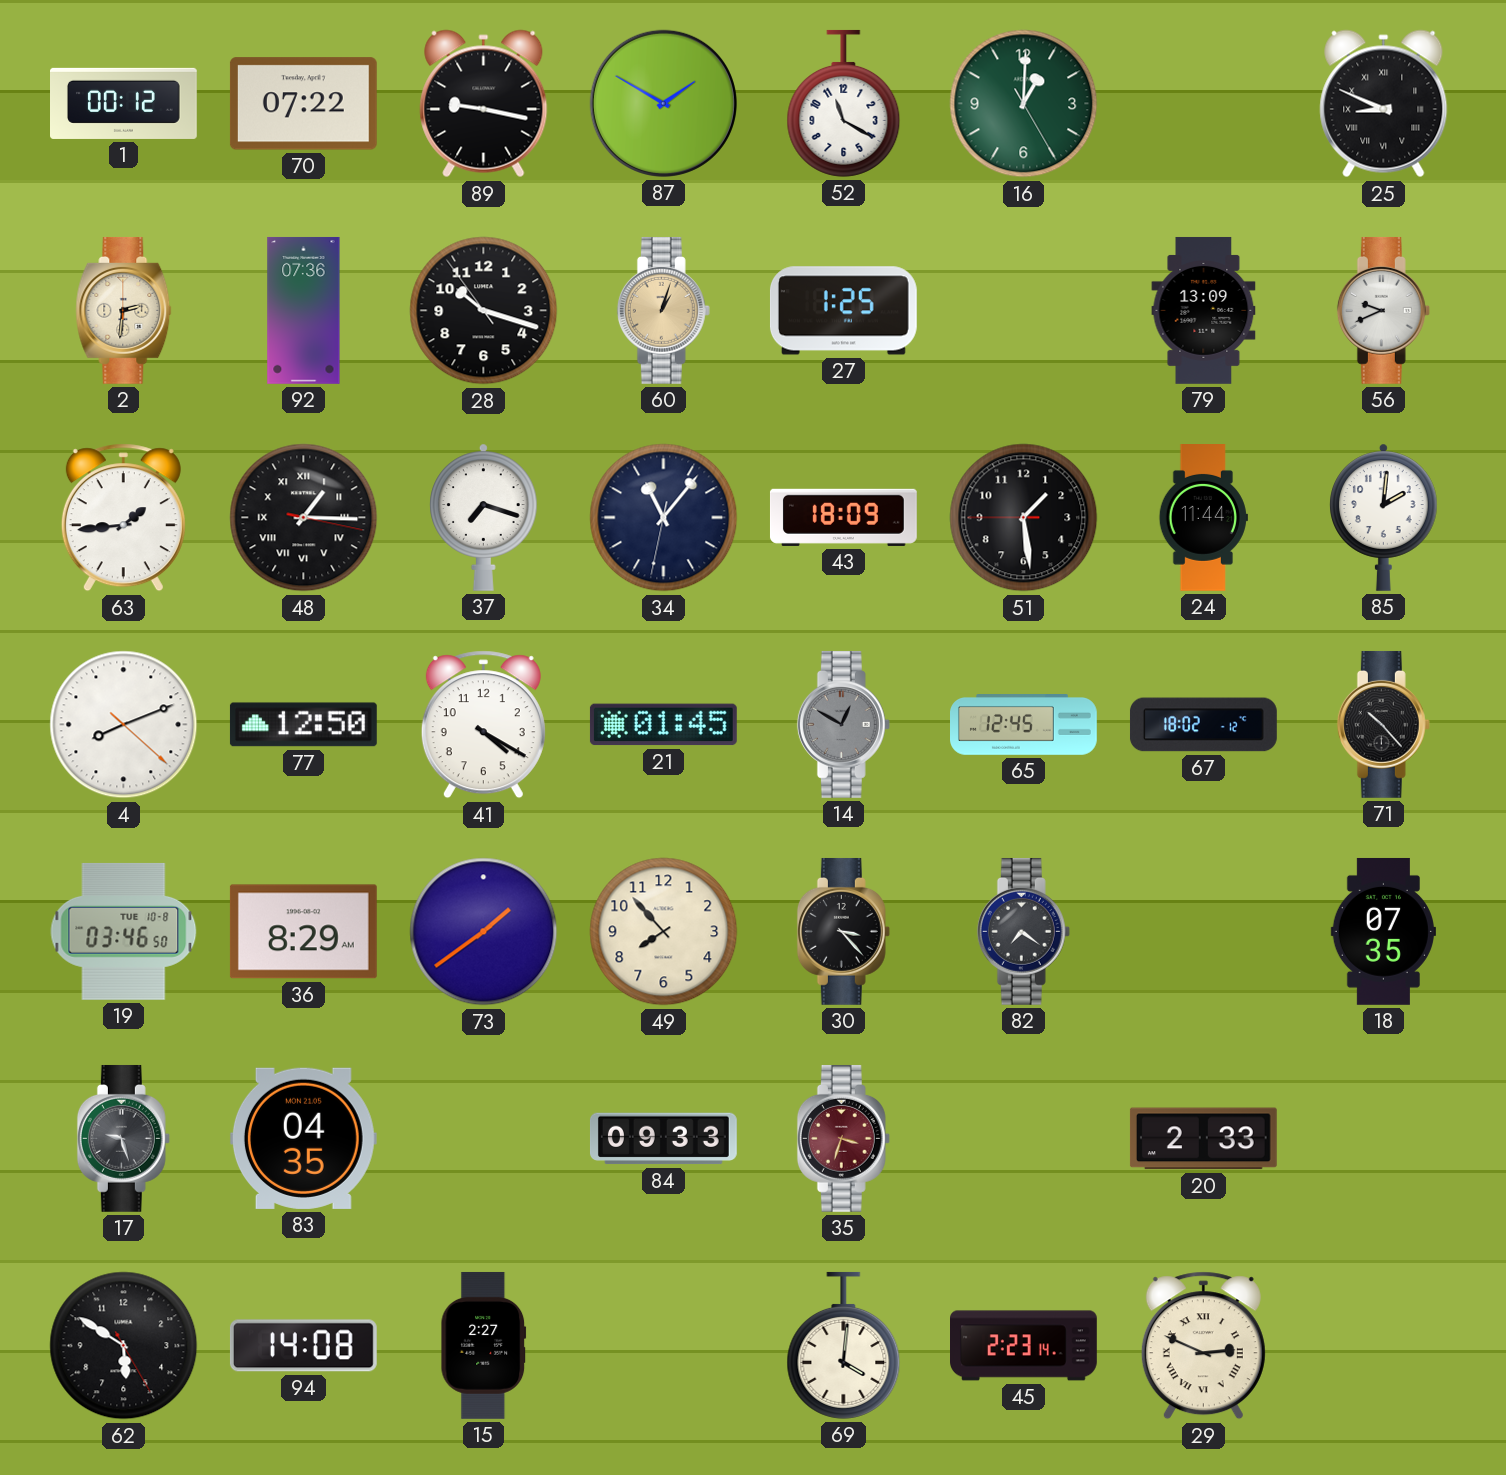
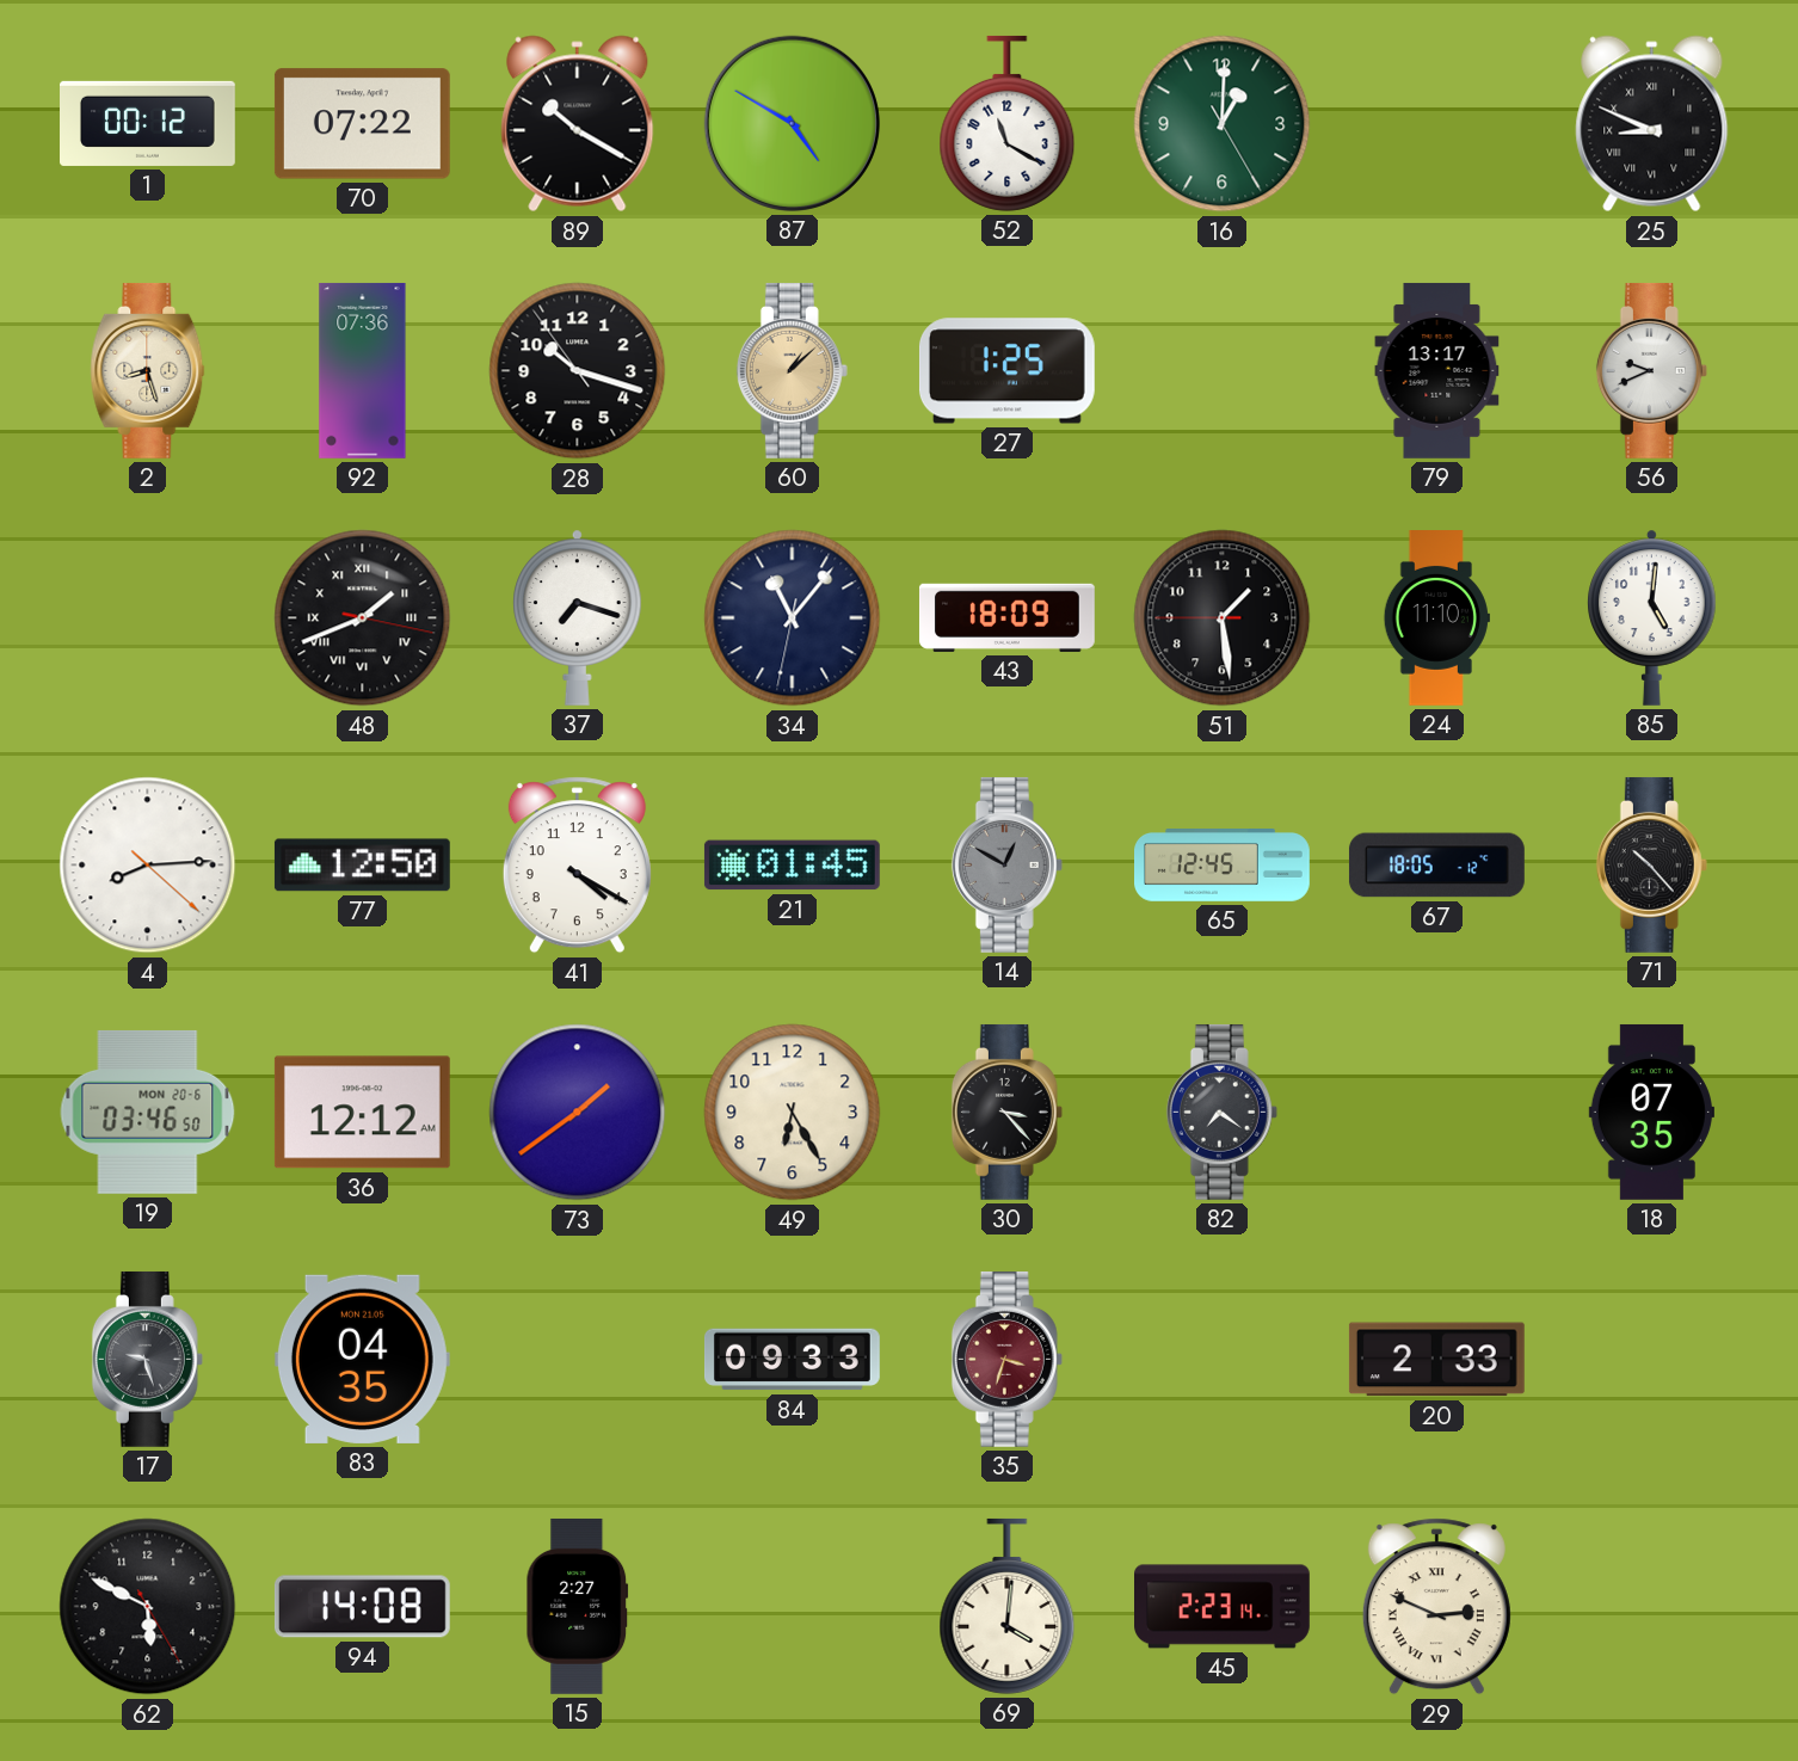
89: 9:17 -> 10:20
87: 1:50 -> 4:50
2: 2:31 -> 8:27
60: 1:03 -> 1:08
79: 13:09 -> 13:17
63: 1:44 -> none
48: 1:15 -> 1:41
24: 11:44 -> 11:10
85: 2:01 -> 5:01
4: 8:11 -> 8:14
67: 18:02 -> 18:05
19 date: TUE 10-8 -> MON 20-6
36: 8:29 -> 12:12
49: 7:53 -> 6:25
62: 5:50 -> 5:49
